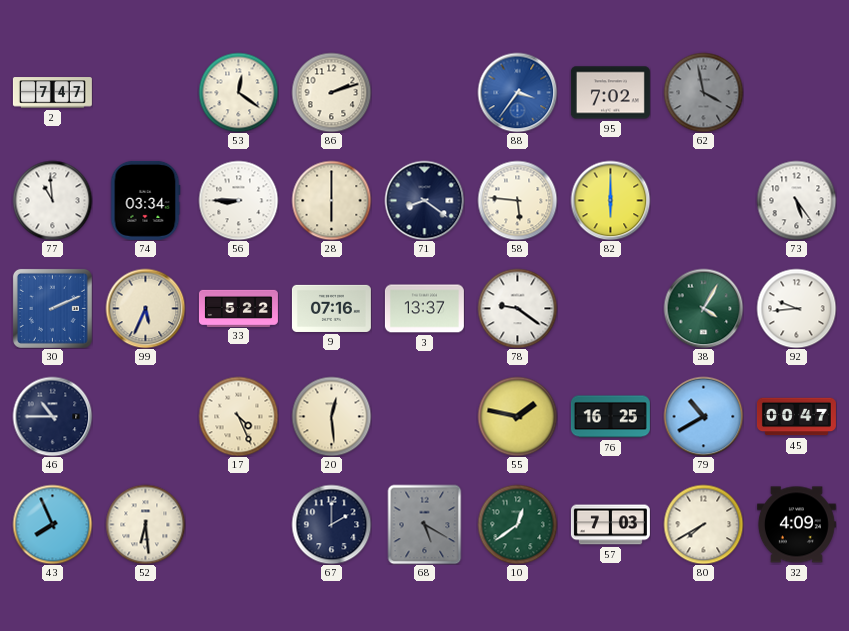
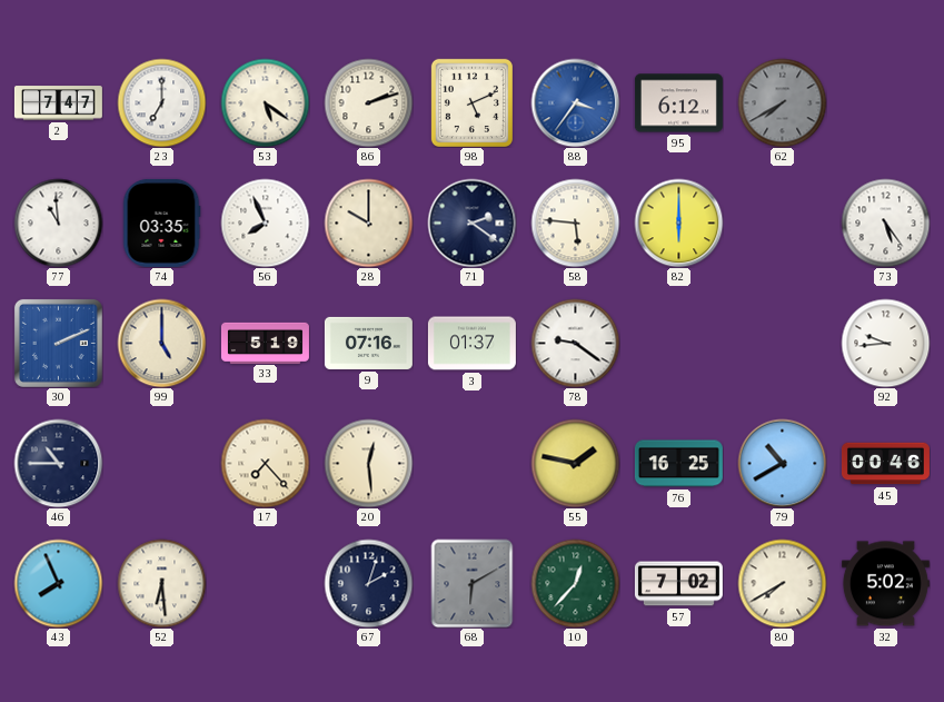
23: none -> 7:00
53: 12:21 -> 5:21
98: none -> 5:11
95: 7:02 -> 6:12
62: 3:58 -> 7:40
74: 03:34 -> 03:35
56: 8:45 -> 7:56
28: 6:00 -> 10:00
71: 8:21 -> 2:21
99: 5:34 -> 5:00
33: 5:22 -> 5:19
3: 13:37 -> 01:37
38: 4:05 -> none
17: 4:26 -> 7:23
45: 00:47 -> 00:46
67: 2:00 -> 2:03
68: 5:20 -> 6:10
10: 12:39 -> 12:37
57: 7:03 -> 7:02
32: 4:09 -> 5:02
